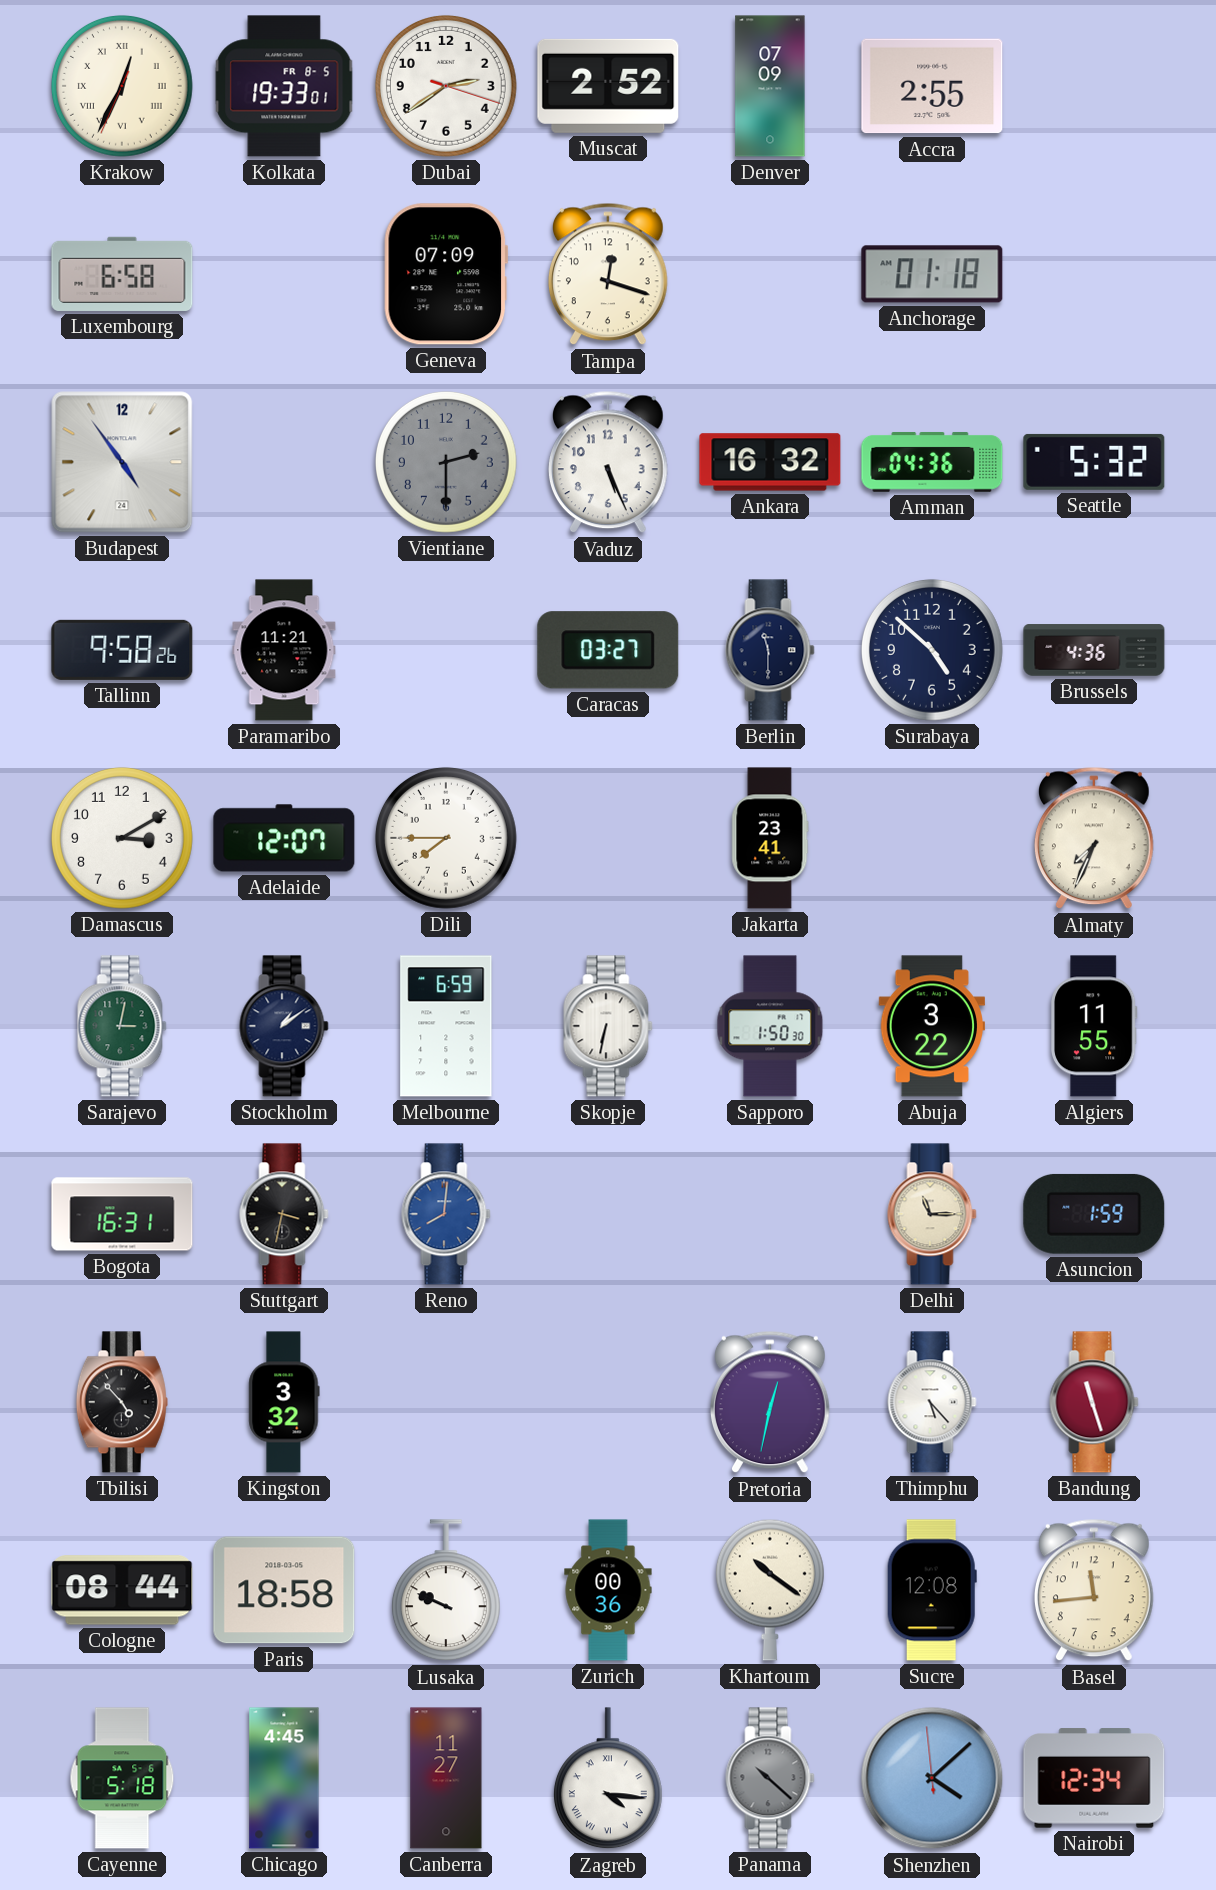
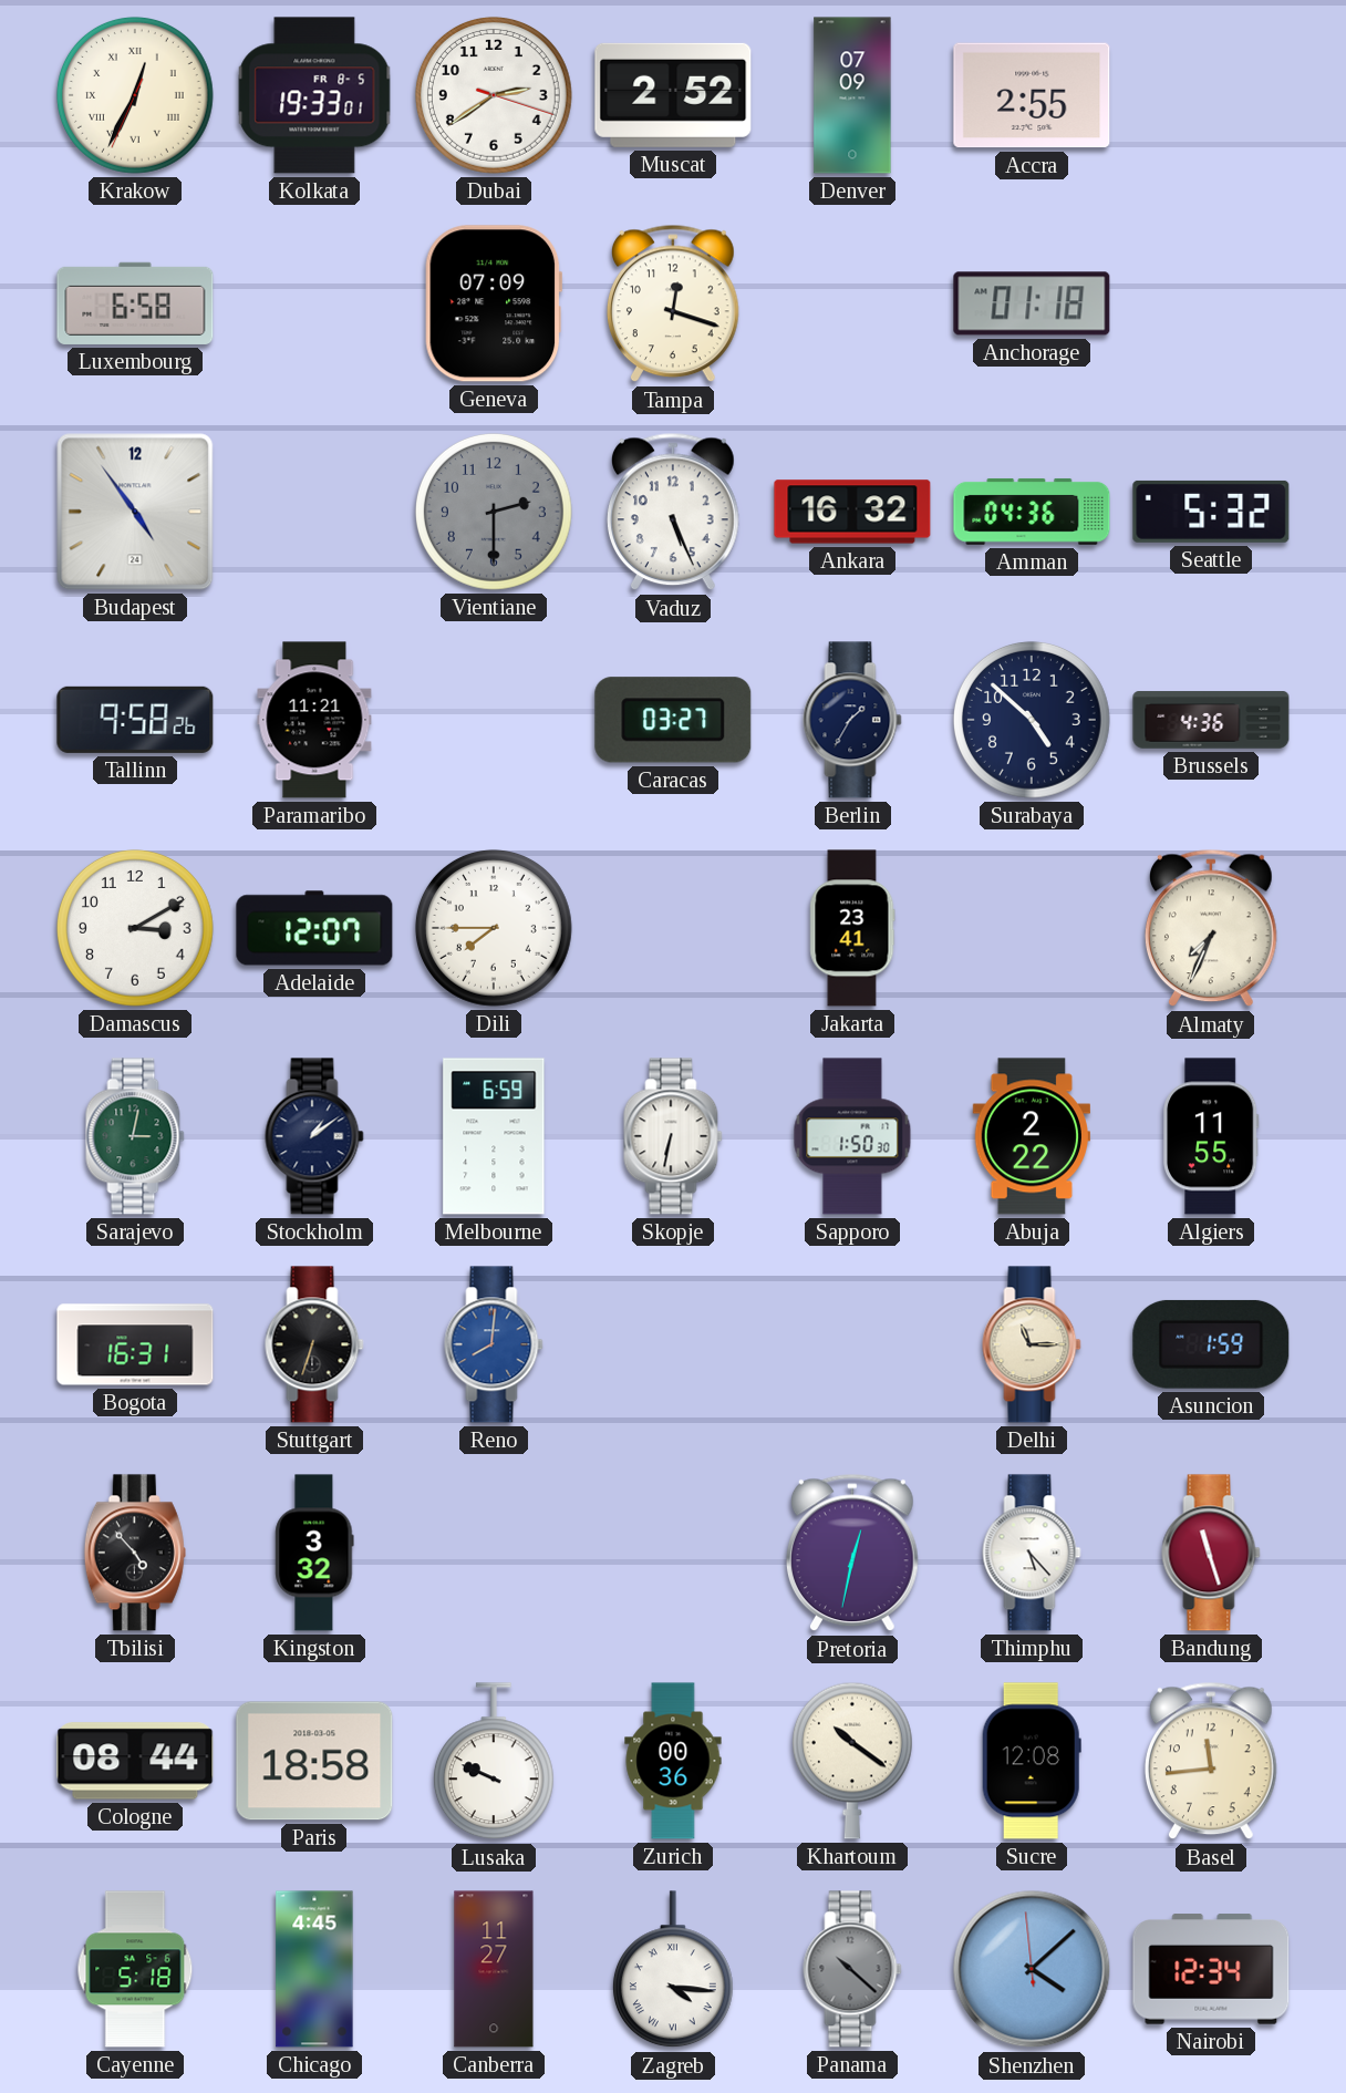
Berlin: 11:30 -> 1:35
Abuja: 3:22 -> 2:22
Stuttgart: 3:32 -> 6:33
